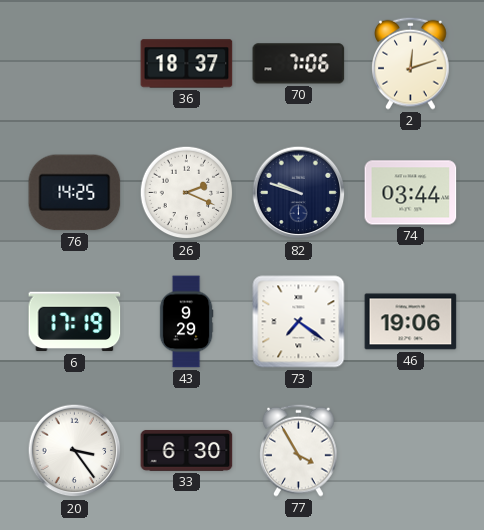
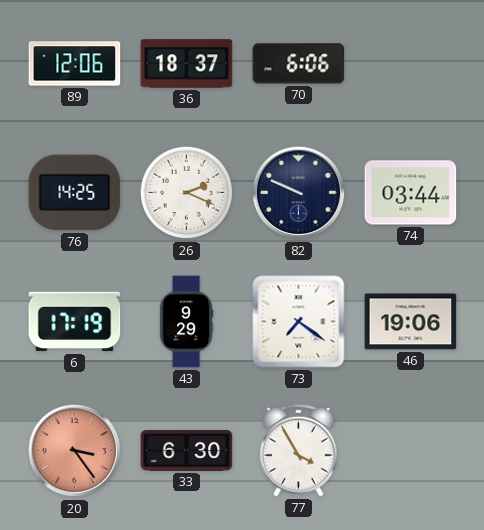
89: none -> 12:06
70: 7:06 -> 6:06
2: 12:12 -> none
82: 9:48 -> 9:49
20 dial: white -> salmon
